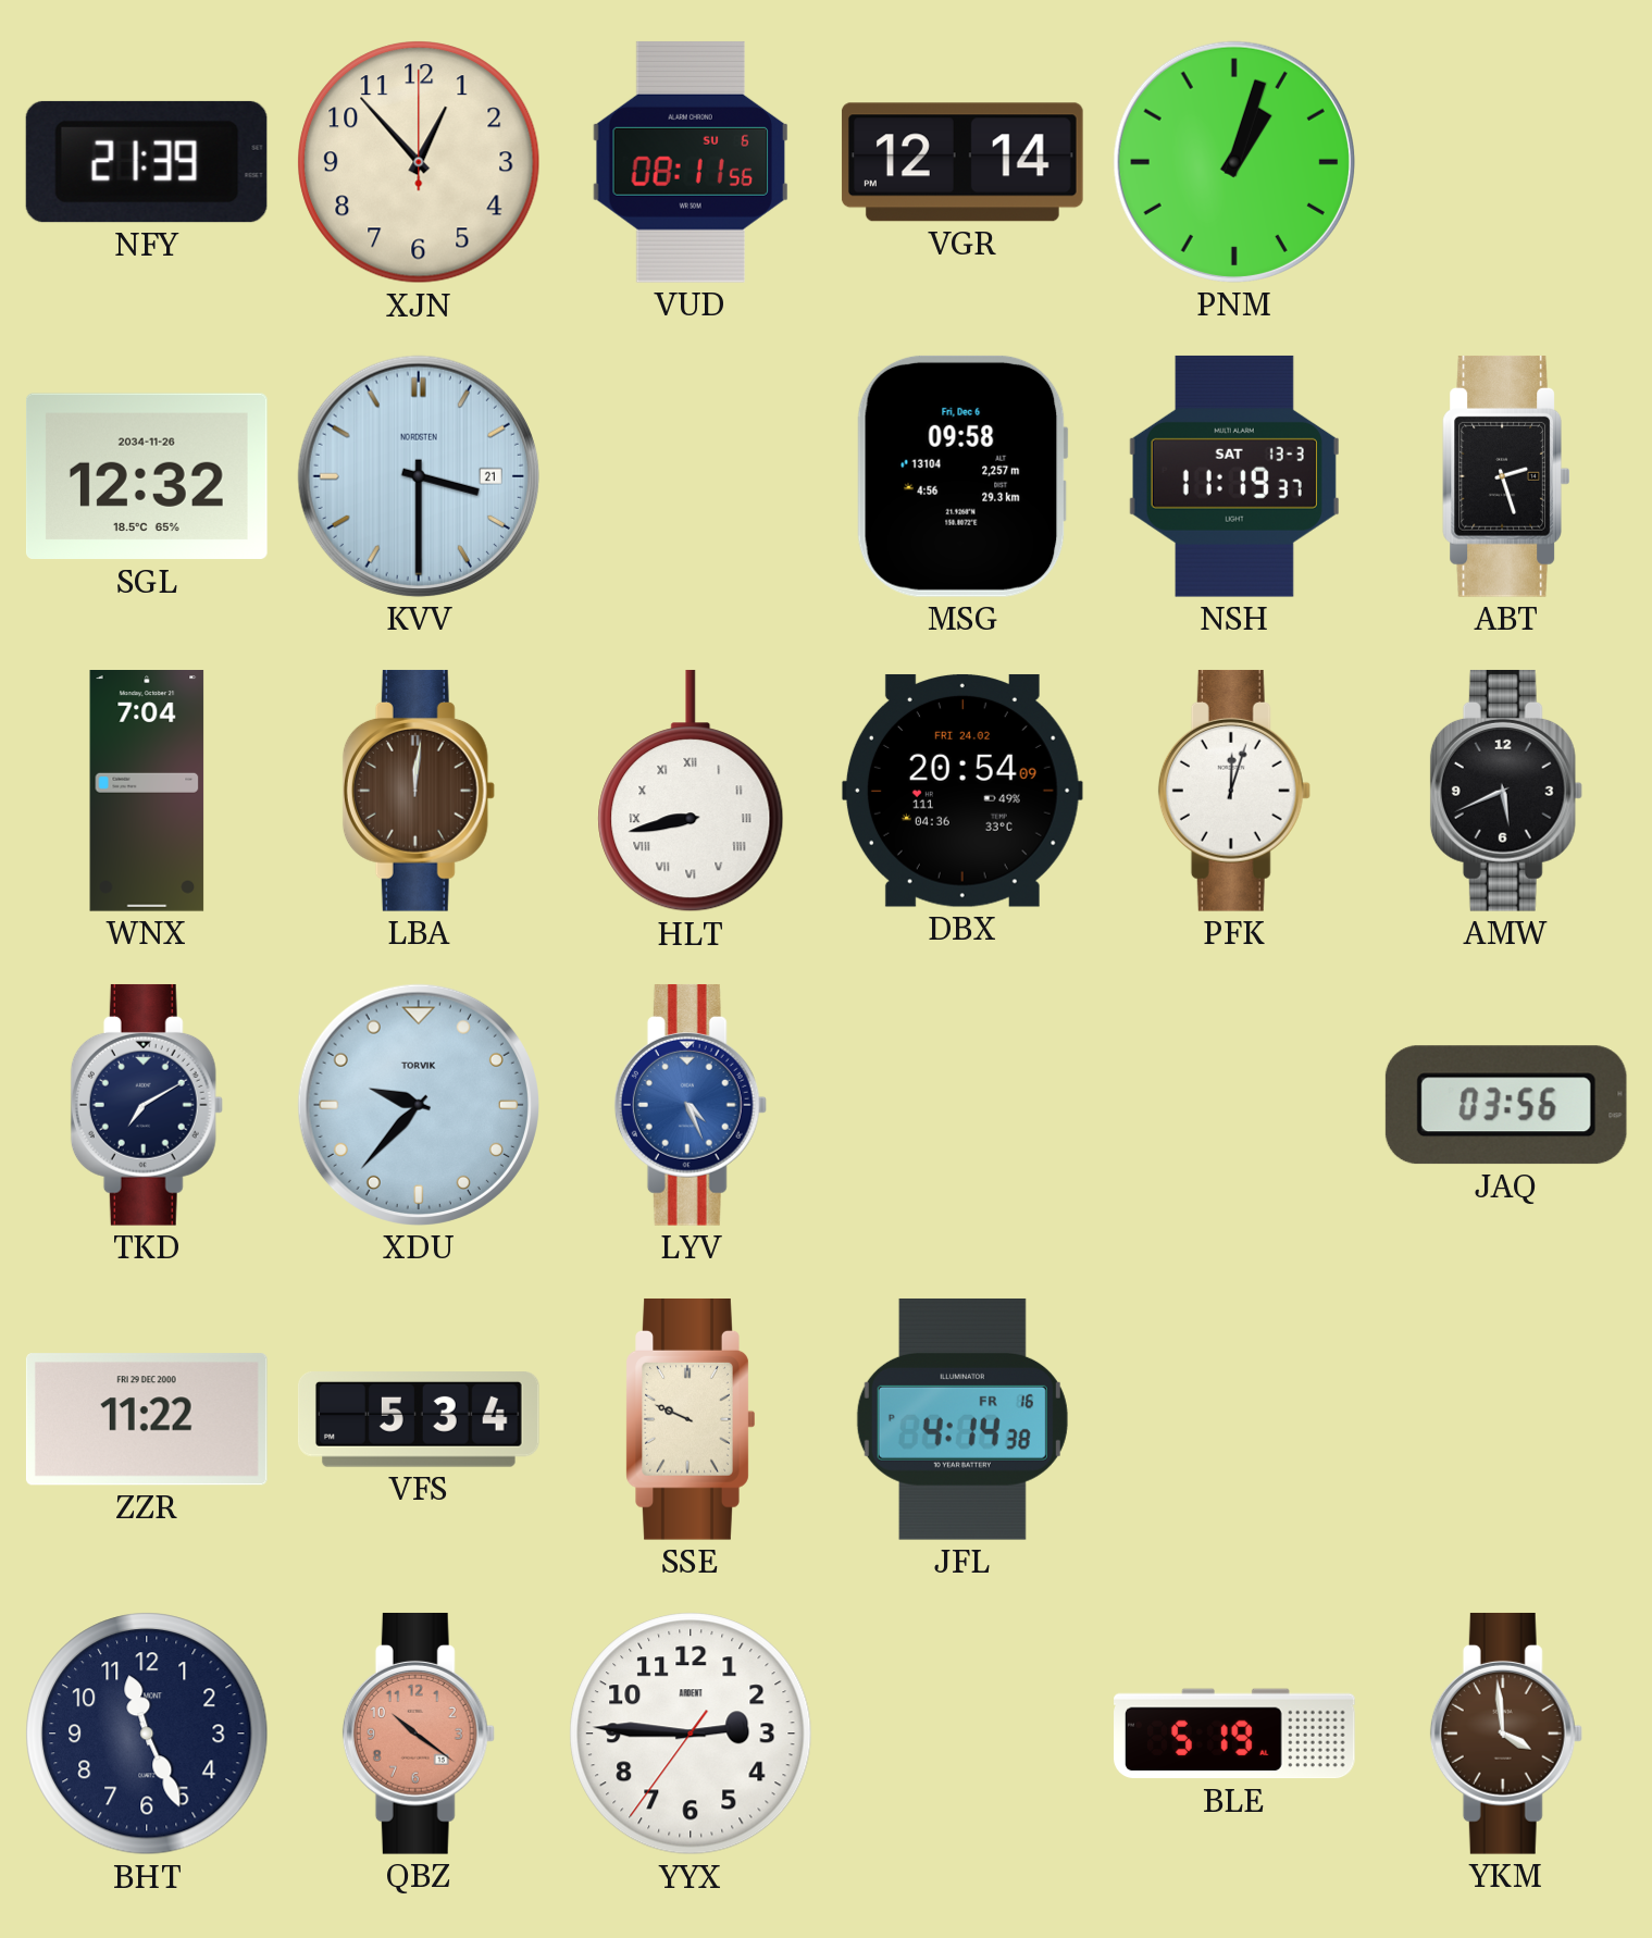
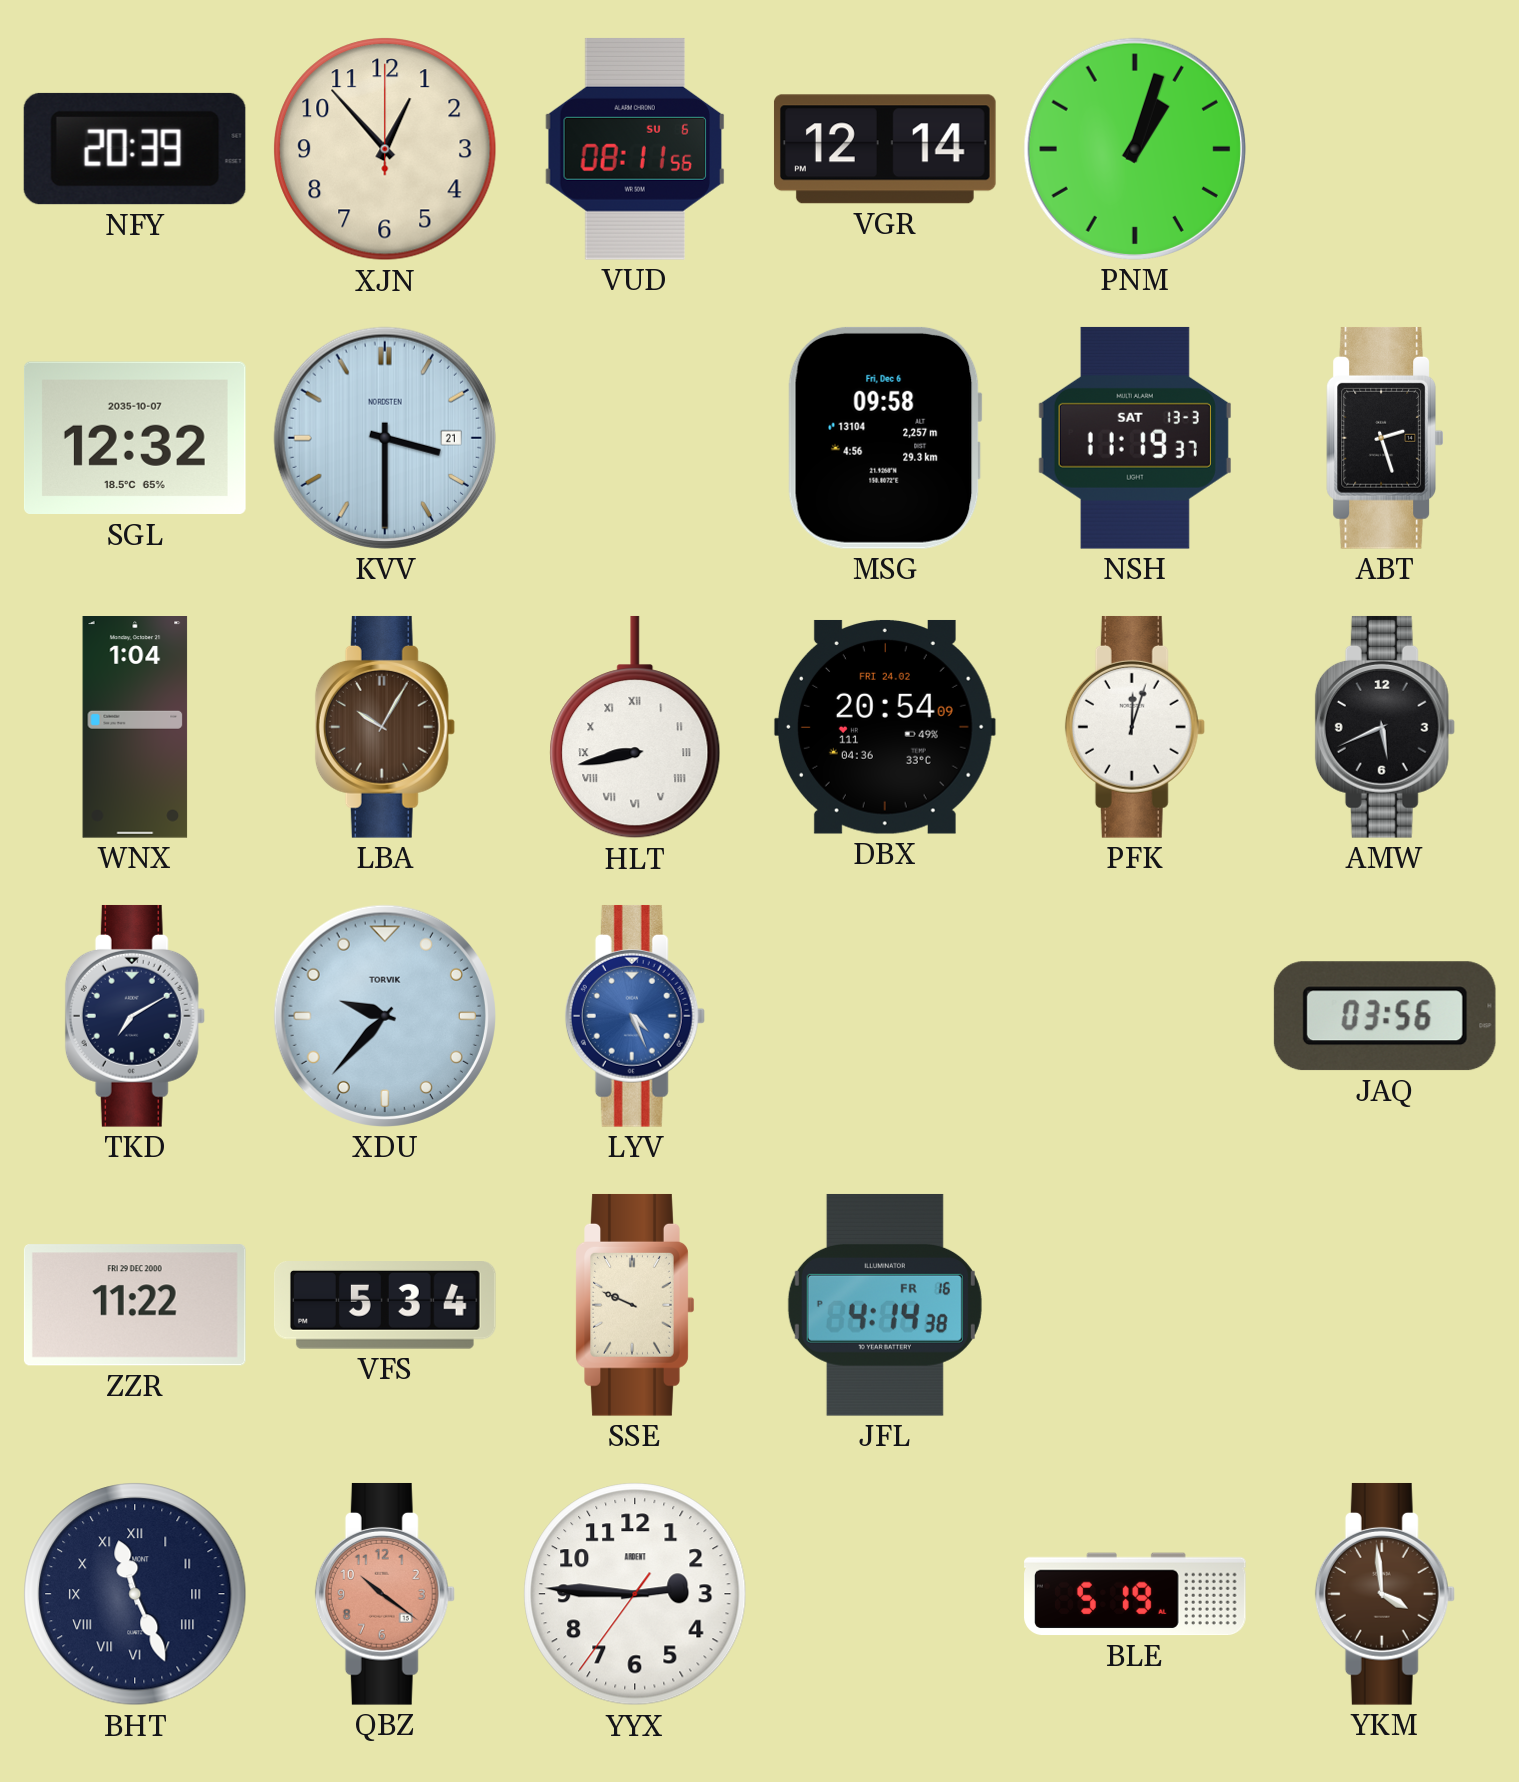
NFY: 21:39 -> 20:39
SGL date: 2034-11-26 -> 2035-10-07
WNX: 7:04 -> 1:04
LBA: 12:01 -> 10:05
BHT numerals: Arabic -> Roman
